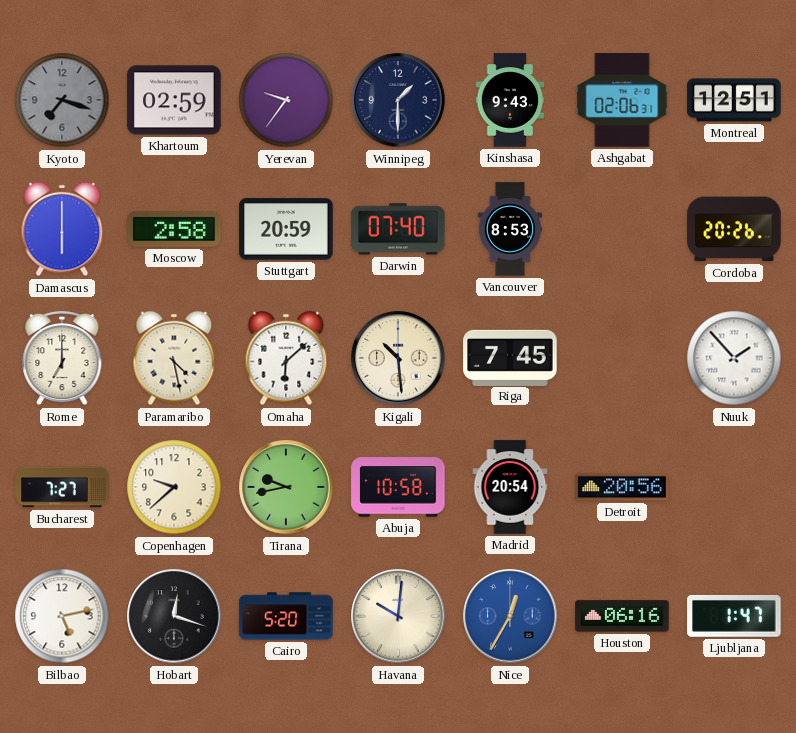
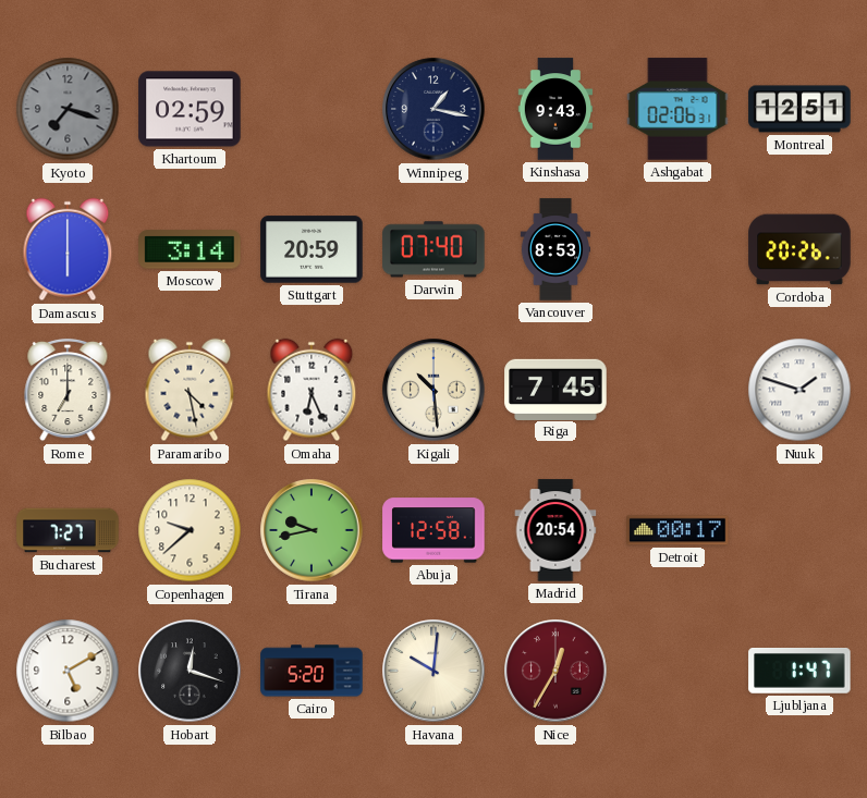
Yerevan: 9:36 -> none
Winnipeg: 1:30 -> 1:17
Moscow: 2:58 -> 3:14
Omaha: 6:08 -> 6:26
Nuuk: 1:53 -> 1:48
Abuja: 10:58 -> 12:58
Detroit: 20:56 -> 00:17
Bilbao: 5:13 -> 5:10
Nice dial: blue -> burgundy
Houston: 06:16 -> none
